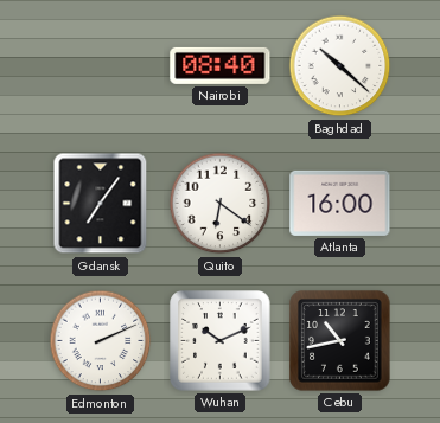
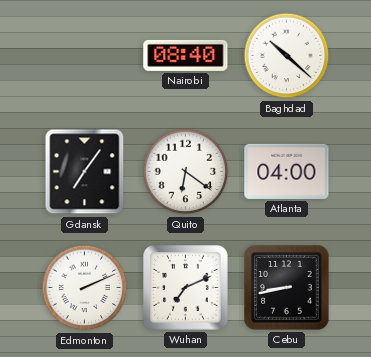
Atlanta: 16:00 -> 04:00
Wuhan: 10:11 -> 7:11
Cebu: 10:43 -> 8:43
